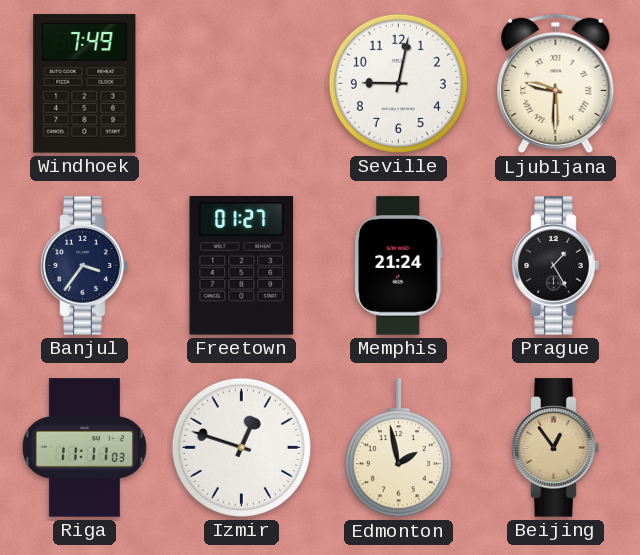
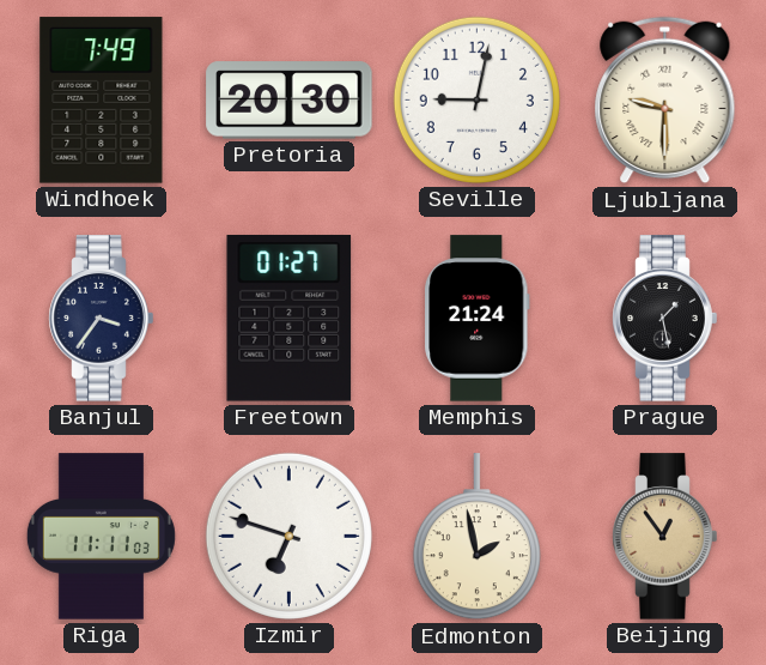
Pretoria: none -> 20:30
Prague: 1:25 -> 1:28
Izmir: 12:48 -> 6:48
